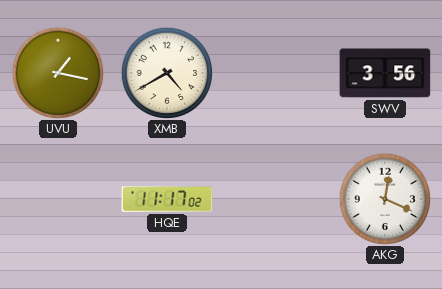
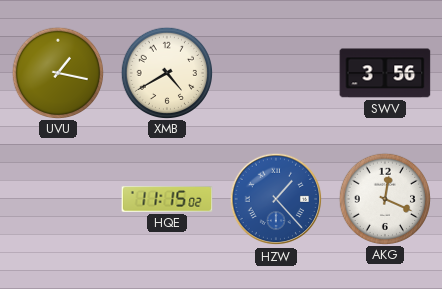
HQE: 11:17 -> 11:15
HZW: none -> 1:23
